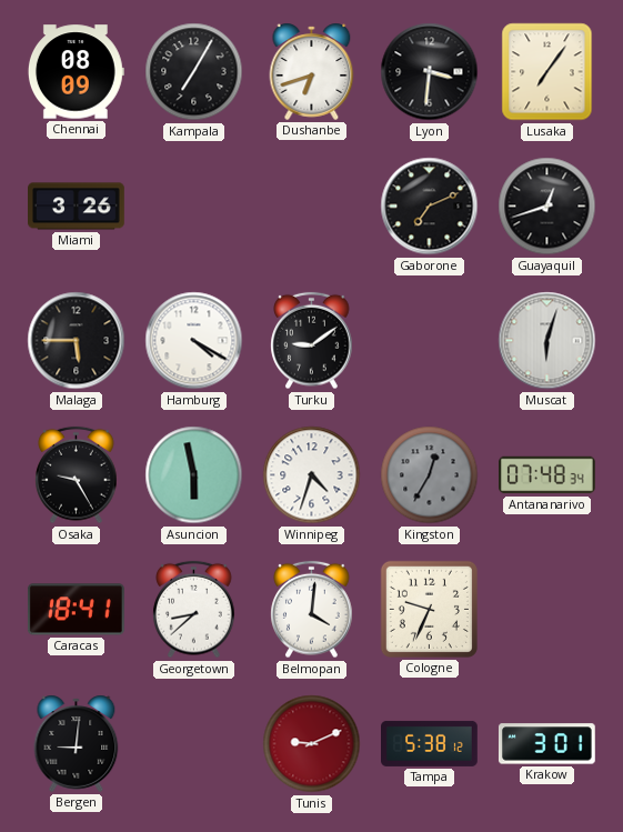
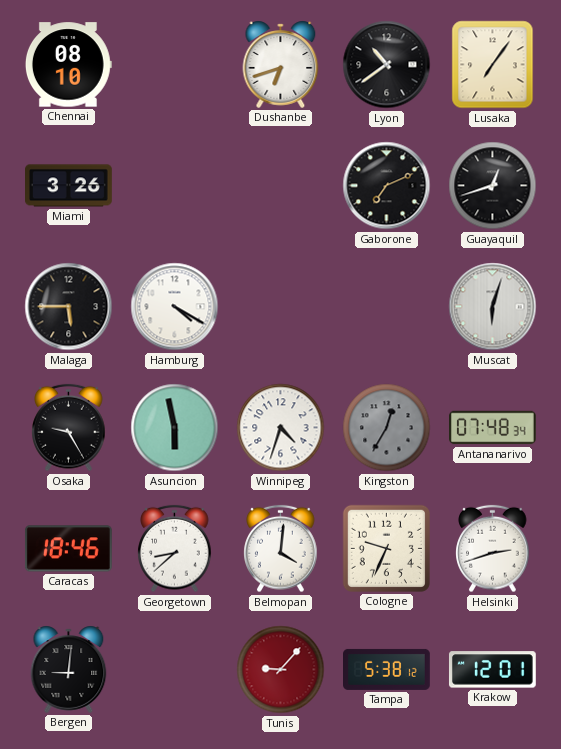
Chennai: 08:09 -> 08:10
Kampala: 7:05 -> none
Lyon: 3:31 -> 10:39
Turku: 9:09 -> none
Caracas: 18:41 -> 18:46
Helsinki: none -> 2:42
Tunis: 9:11 -> 9:07
Krakow: 3:01 -> 12:01
